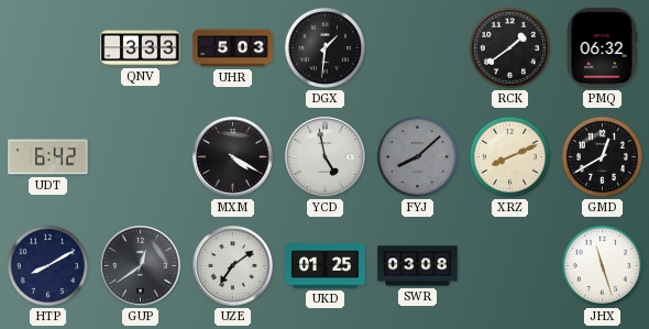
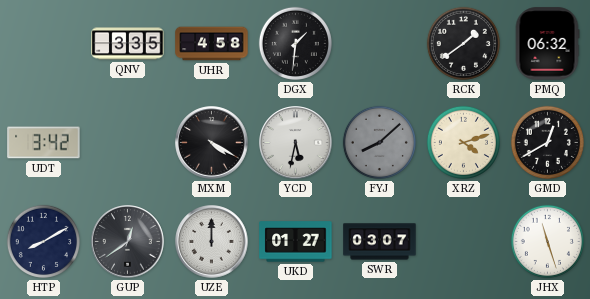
QNV: 3:33 -> 3:35
UHR: 5:03 -> 4:58
UDT: 6:42 -> 3:42
YCD: 4:58 -> 5:32
XRZ: 8:11 -> 4:12
UZE: 7:09 -> 12:00
UKD: 01:25 -> 01:27
SWR: 03:08 -> 03:07
